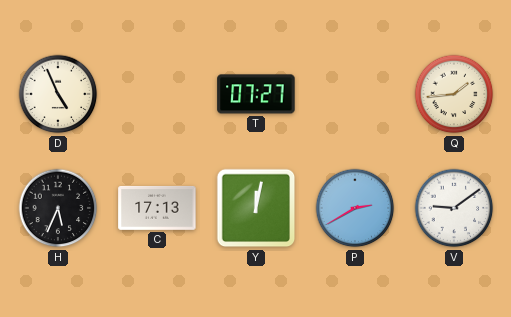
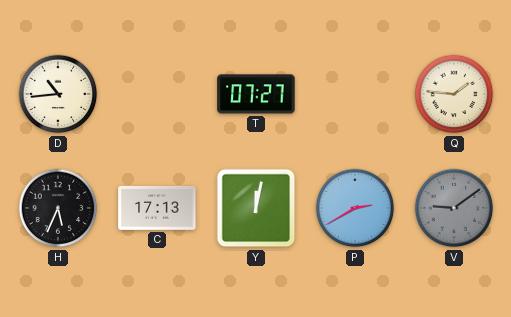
D: 4:56 -> 10:44
Q: 1:44 -> 1:46
V dial: white -> grey
